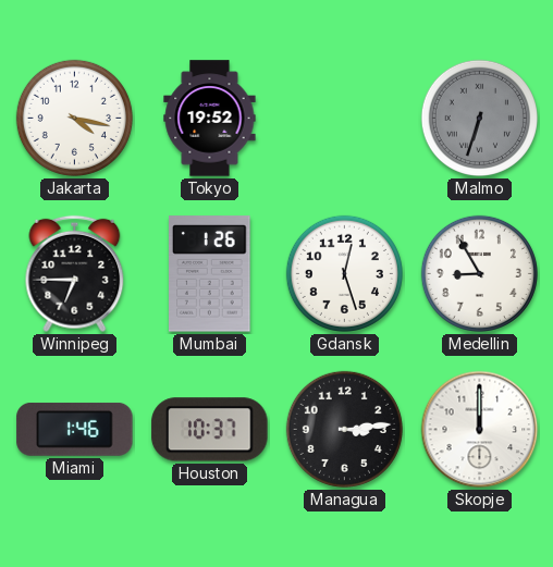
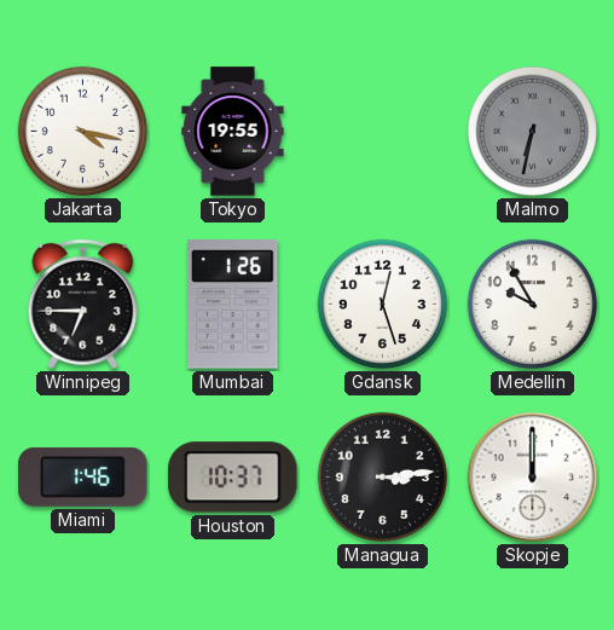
Tokyo: 19:52 -> 19:55
Malmo: 6:33 -> 6:32
Medellin: 8:55 -> 9:55
